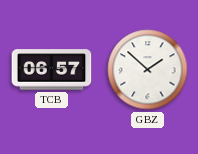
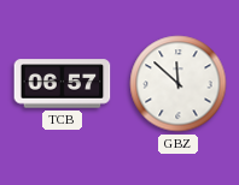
GBZ: 1:52 -> 11:52
